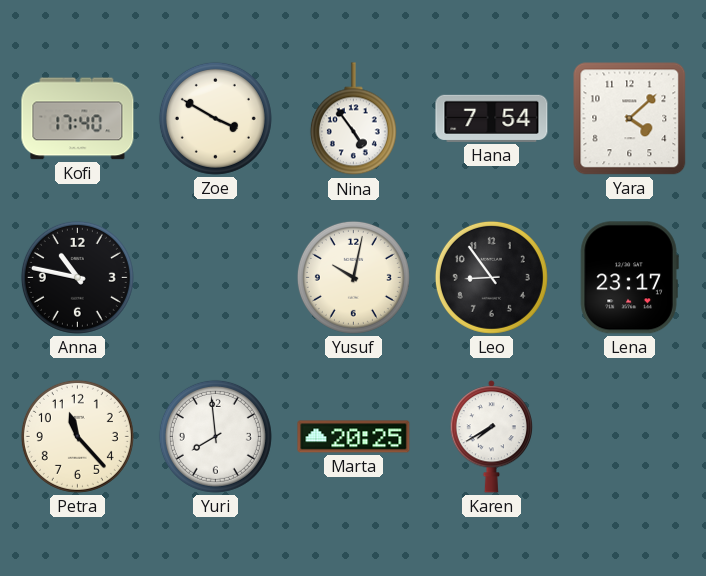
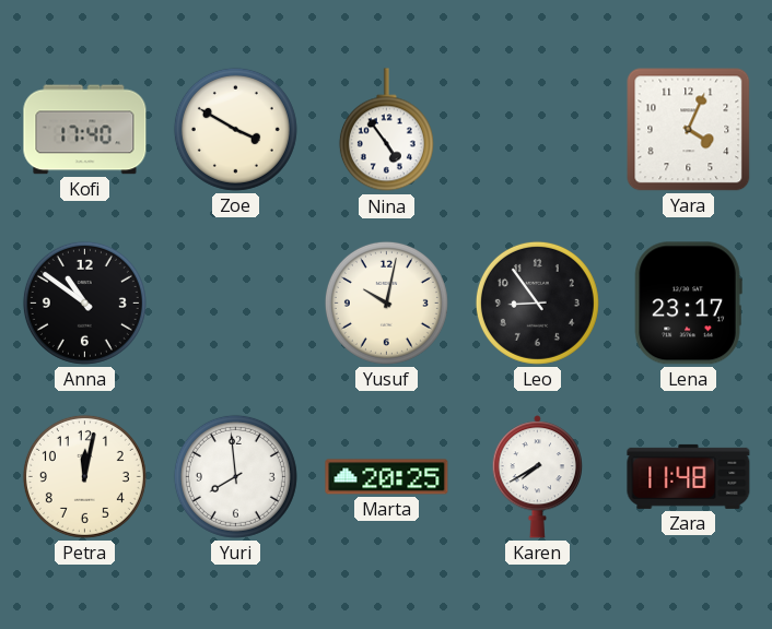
Hana: 7:54 -> none
Yara: 4:08 -> 4:04
Anna: 10:47 -> 10:51
Petra: 11:23 -> 12:02
Zara: none -> 11:48
